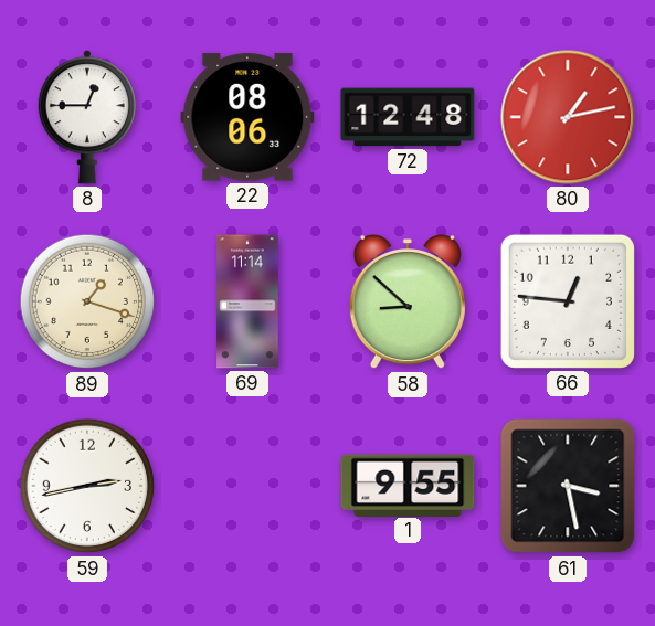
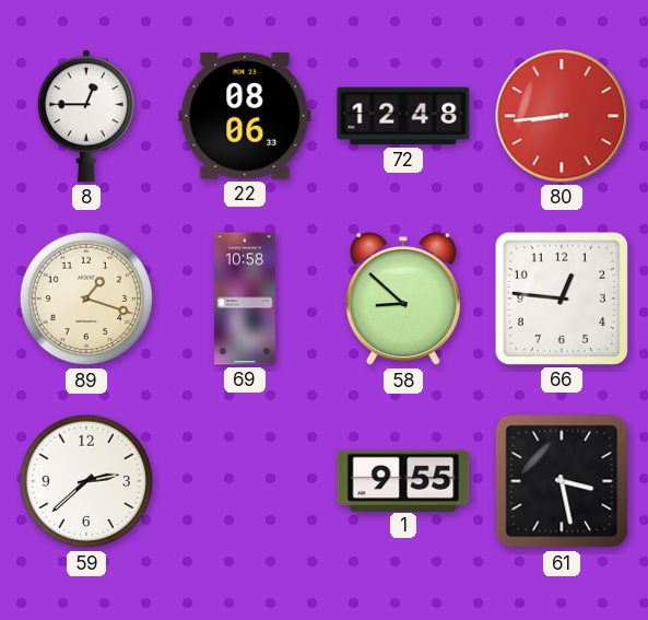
80: 1:13 -> 8:44
69: 11:14 -> 10:58
59: 2:43 -> 2:38
